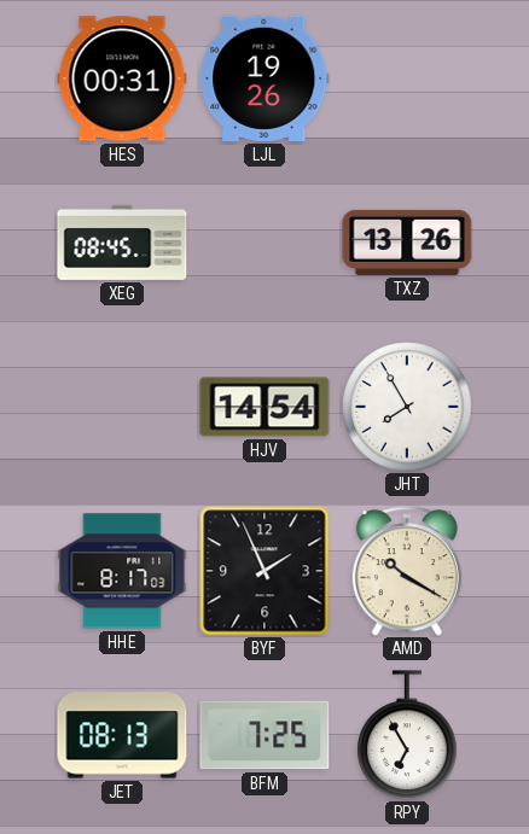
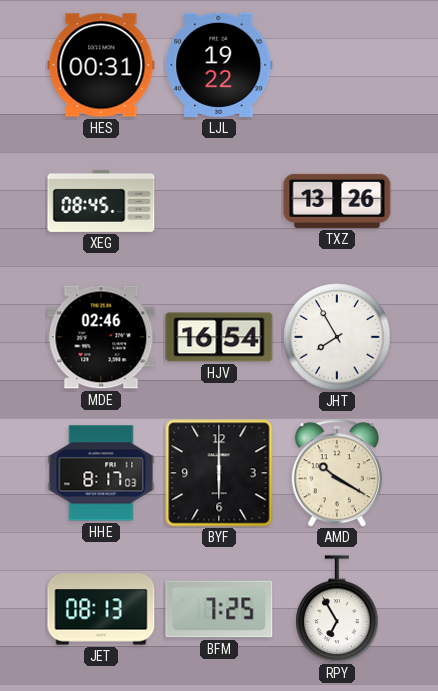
LJL: 19:26 -> 19:22
MDE: none -> 02:46
HJV: 14:54 -> 16:54
BYF: 1:56 -> 6:00
